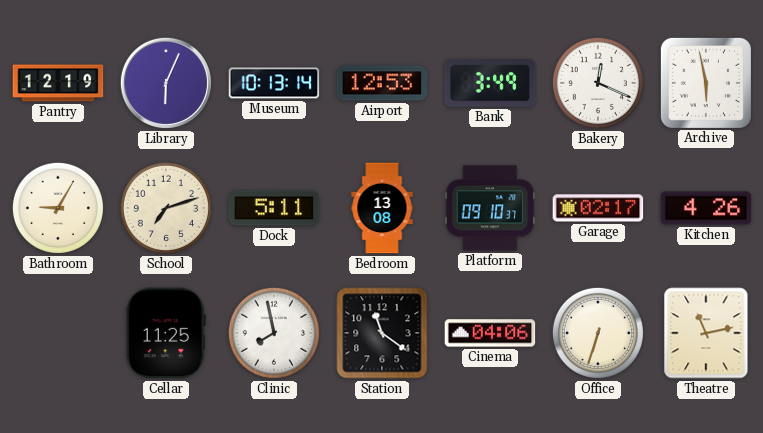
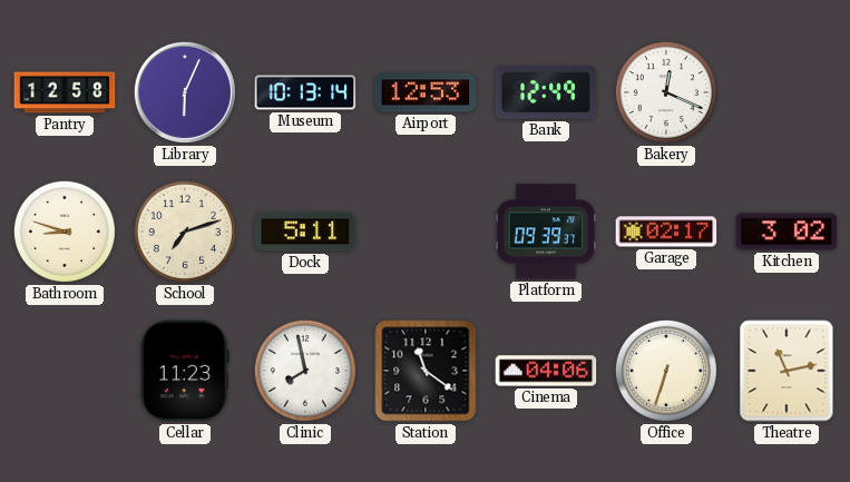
Pantry: 12:19 -> 12:58
Bank: 3:49 -> 12:49
Archive: 5:58 -> none
Bathroom: 9:05 -> 8:48
Bedroom: 13:08 -> none
Platform: 09:10 -> 09:39
Kitchen: 4:26 -> 3:02
Cellar: 11:25 -> 11:23
